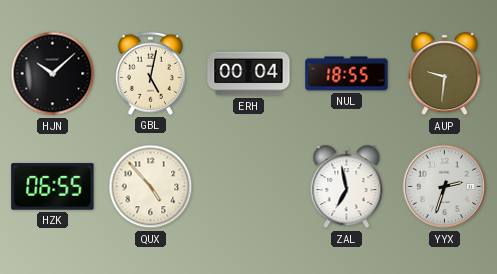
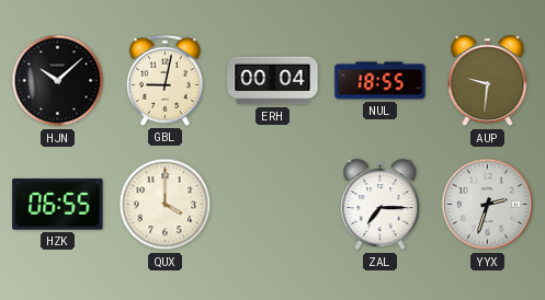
GBL: 5:02 -> 9:02
QUX: 4:53 -> 4:00
ZAL: 6:58 -> 7:15
